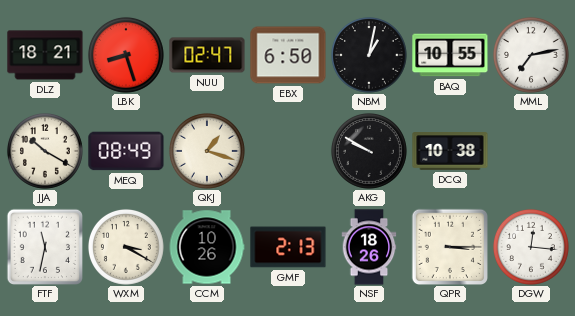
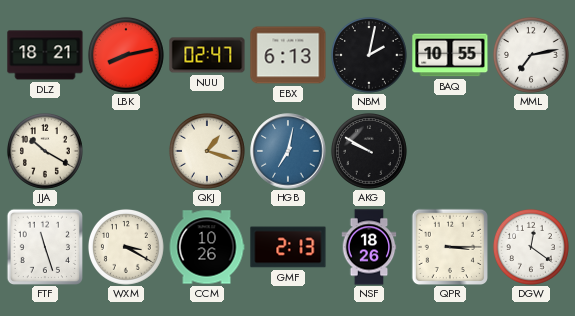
LBK: 8:27 -> 8:13
EBX: 6:50 -> 6:13
NBM: 1:02 -> 2:02
MEQ: 08:49 -> none
HGB: none -> 7:02
DCQ: 10:38 -> none
FTF: 11:32 -> 11:27
DGW: 12:16 -> 12:21
